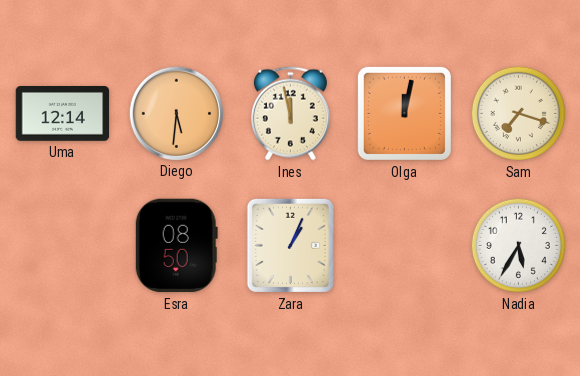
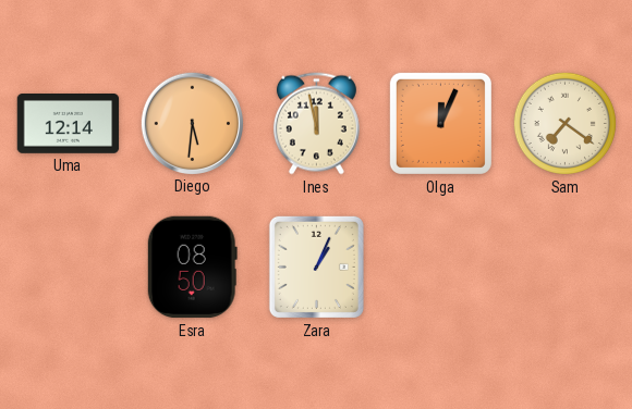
Olga: 12:02 -> 12:04
Sam: 7:18 -> 7:21
Nadia: 5:35 -> none
